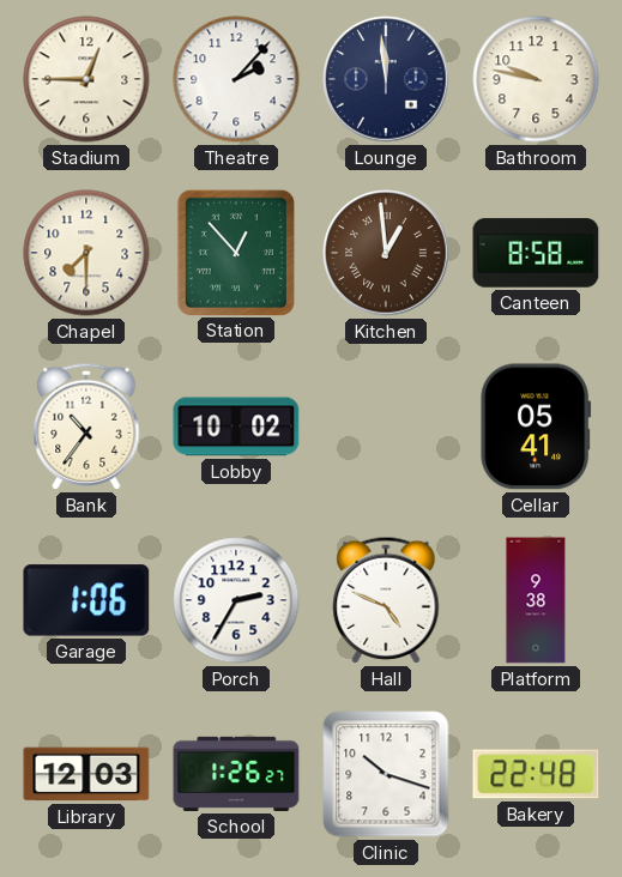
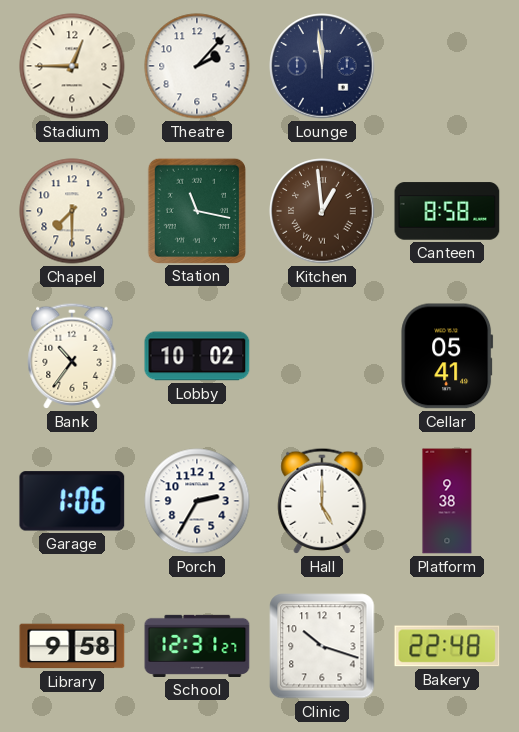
Bathroom: 9:47 -> none
Station: 12:53 -> 11:17
Hall: 4:49 -> 5:00
Library: 12:03 -> 9:58
School: 1:26 -> 12:31
